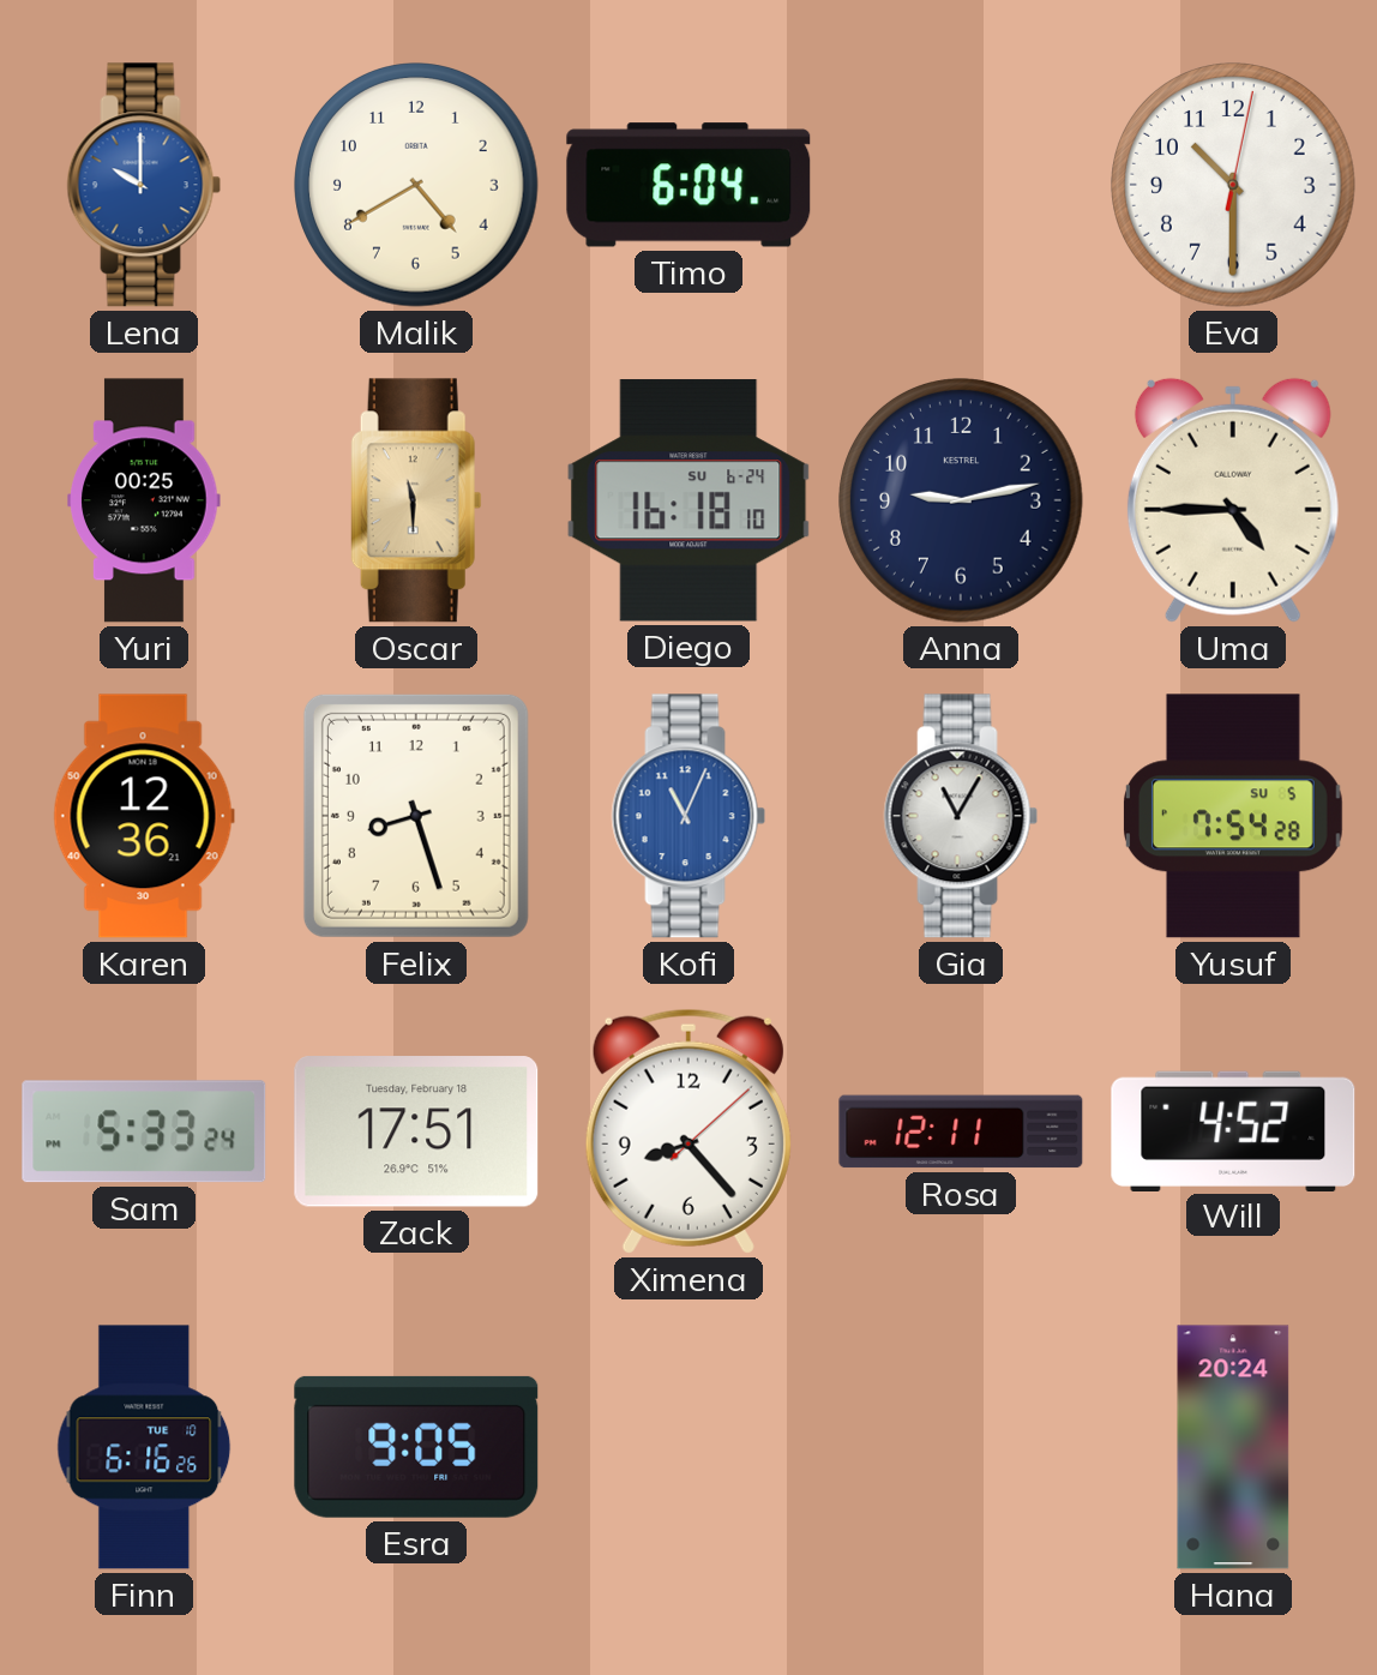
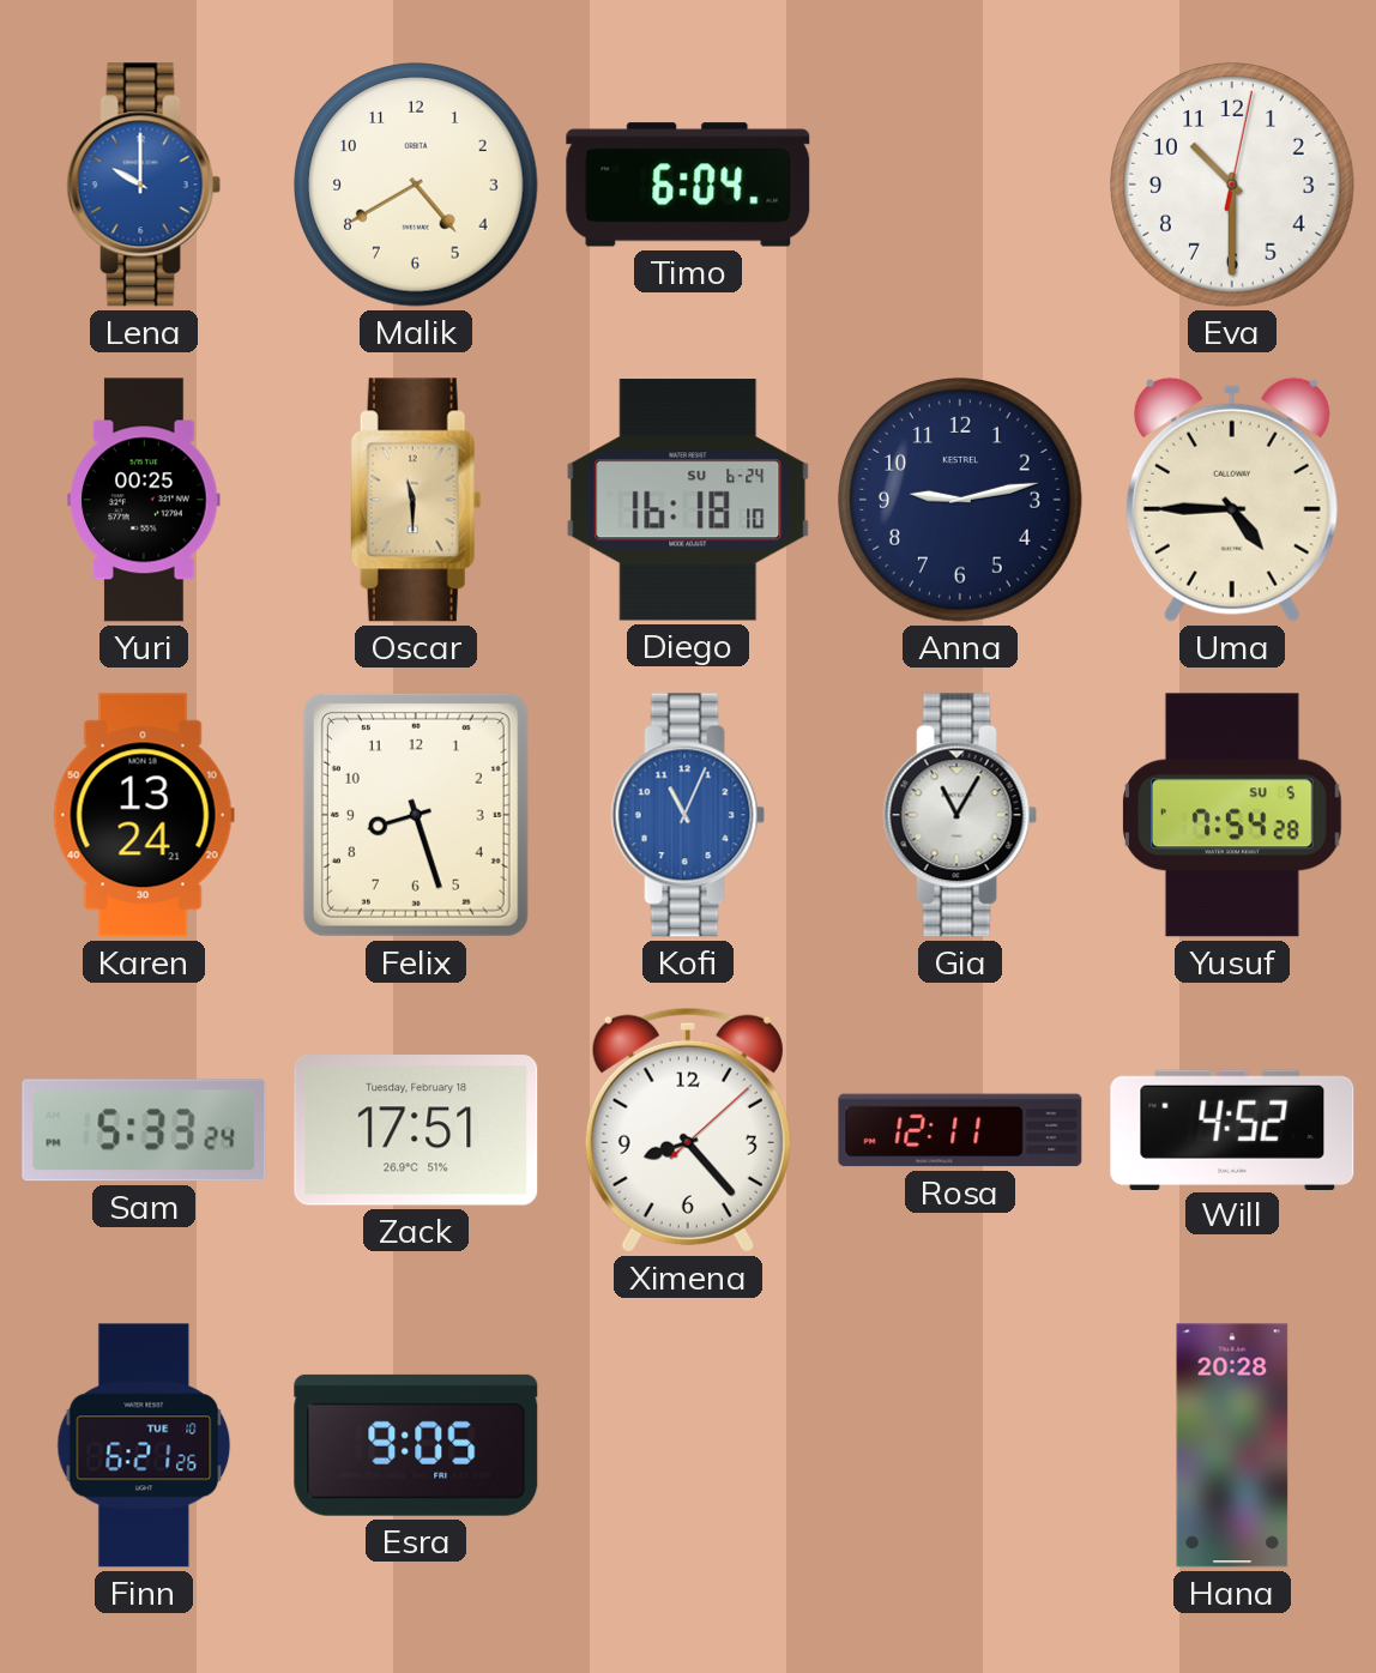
Karen: 12:36 -> 13:24
Finn: 6:16 -> 6:21
Hana: 20:24 -> 20:28
